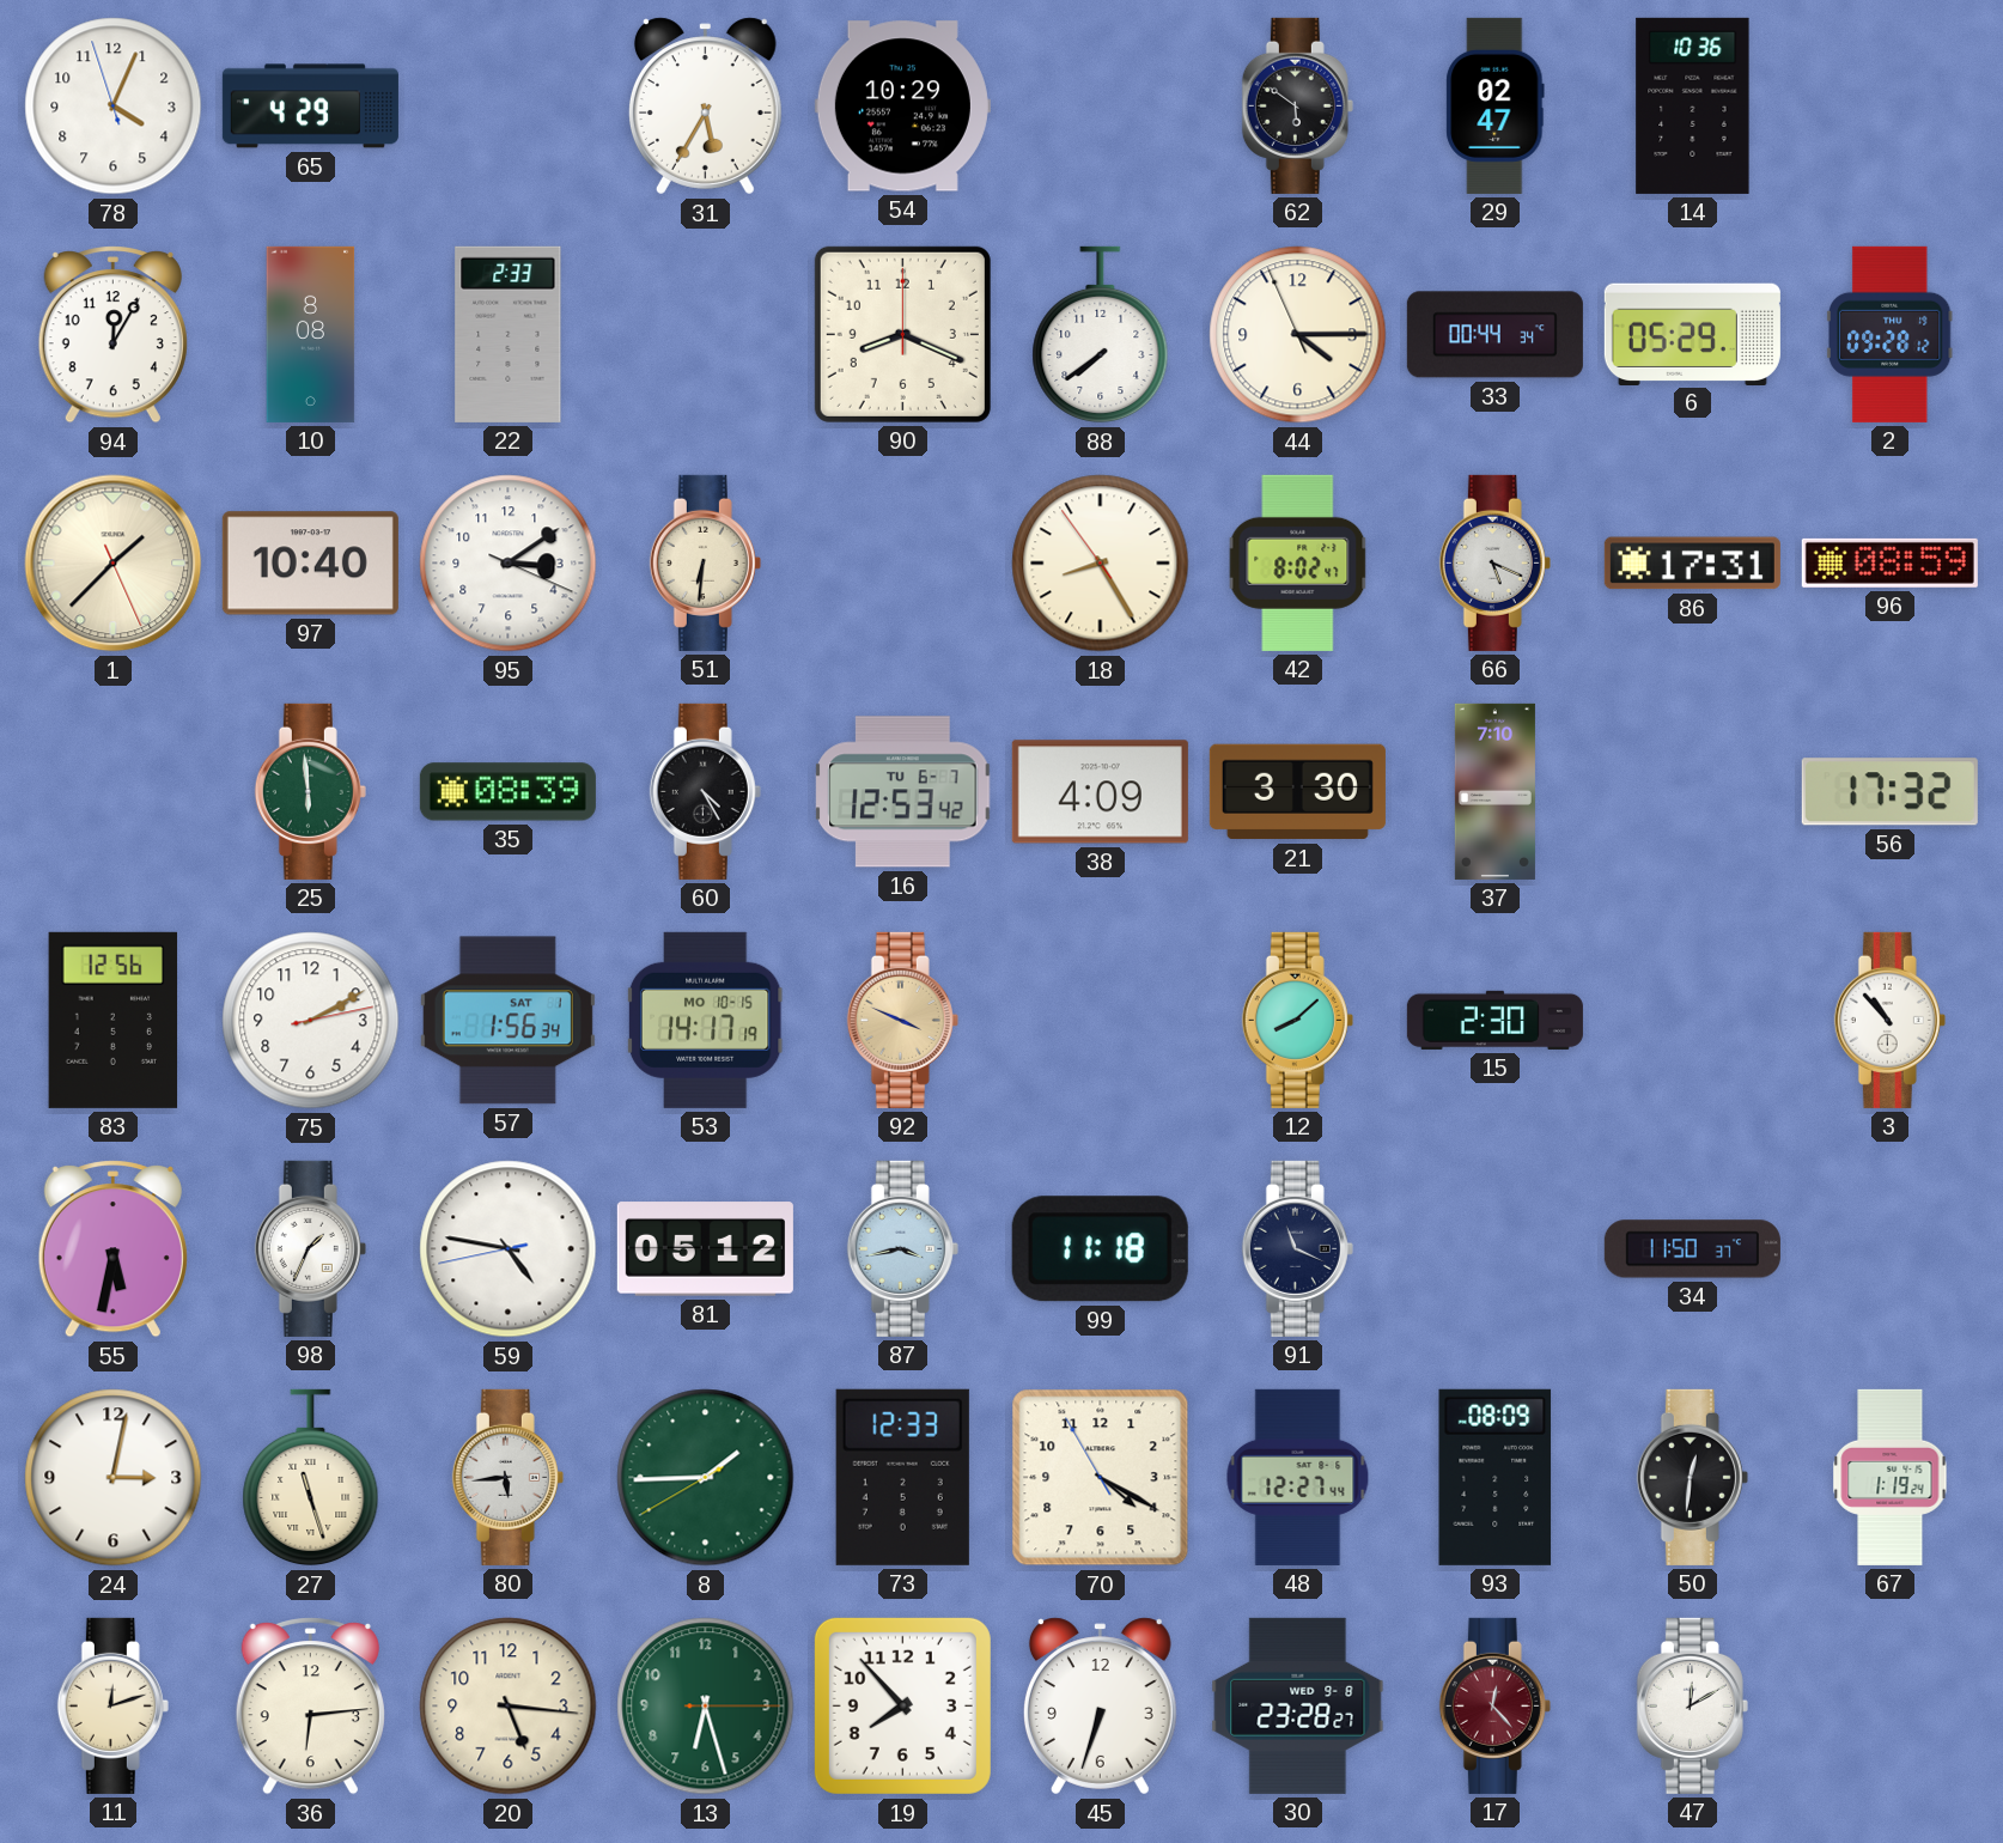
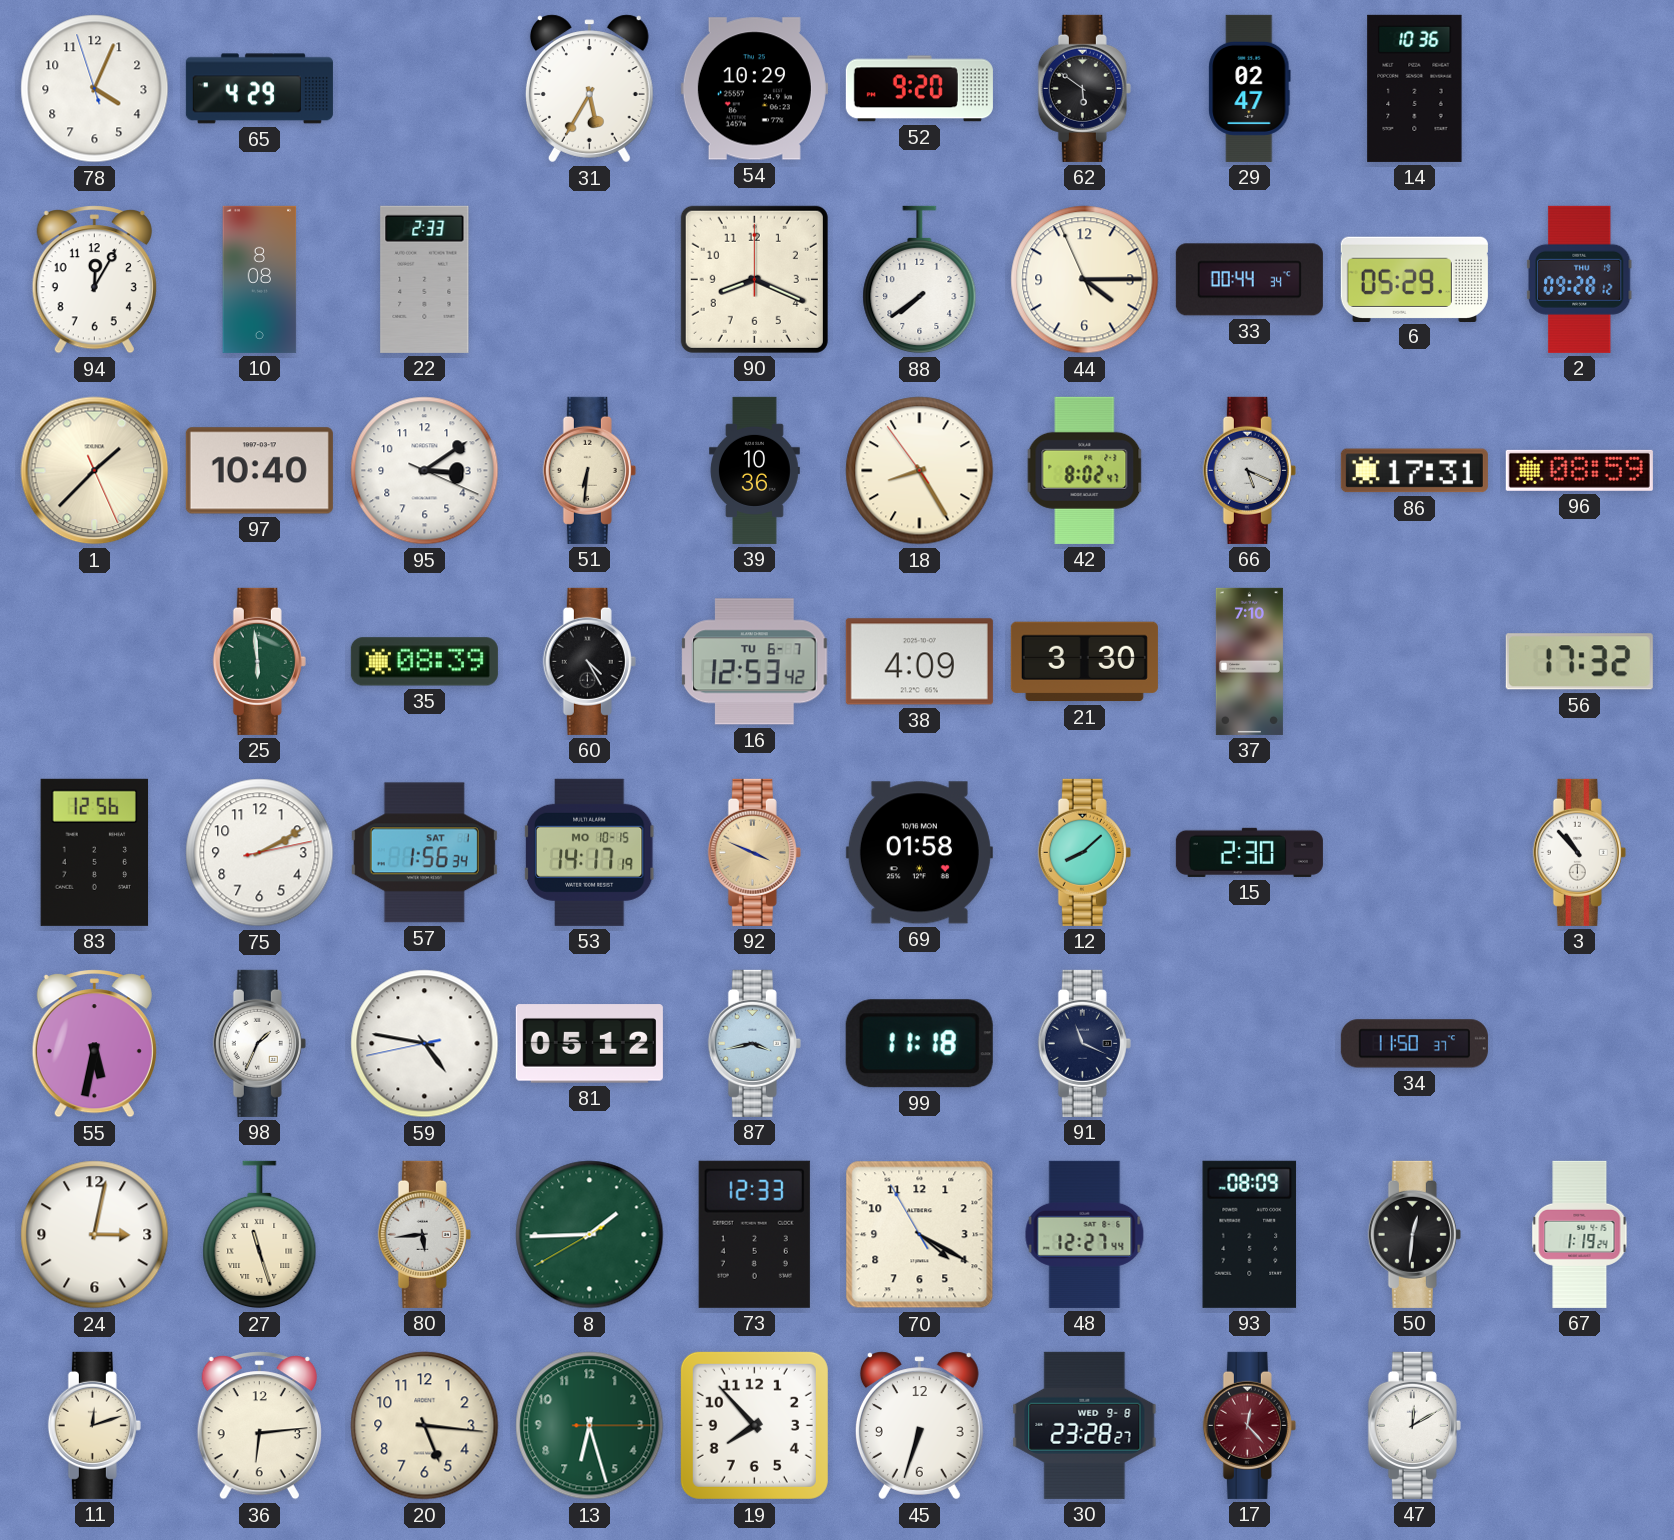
52: none -> 9:20
39: none -> 10:36
69: none -> 01:58
